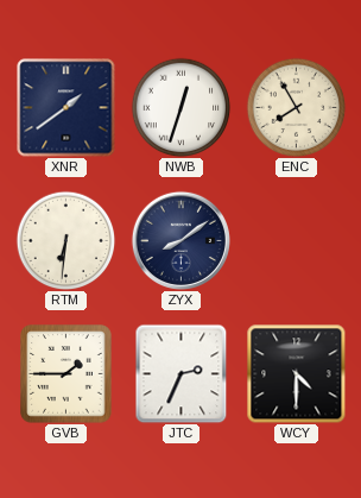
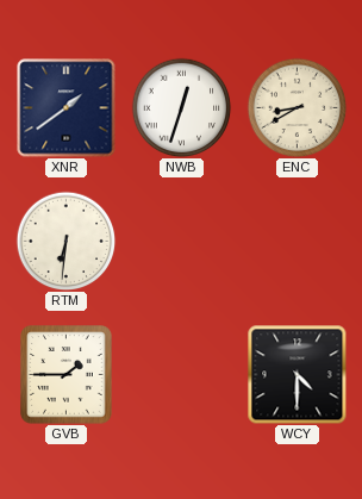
ENC: 7:55 -> 8:40
ZYX: 8:09 -> none
JTC: 2:34 -> none
